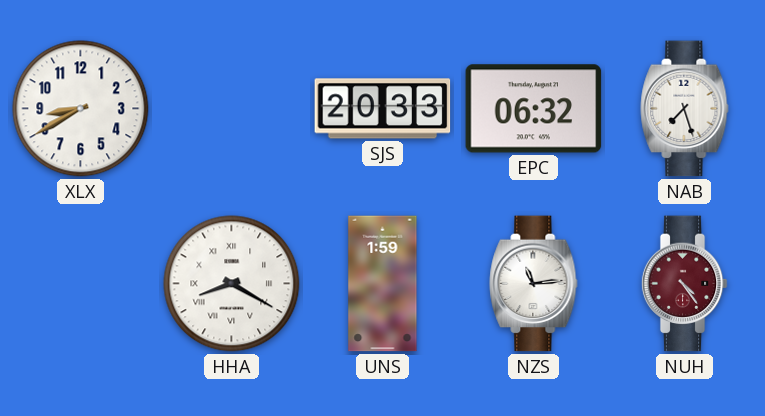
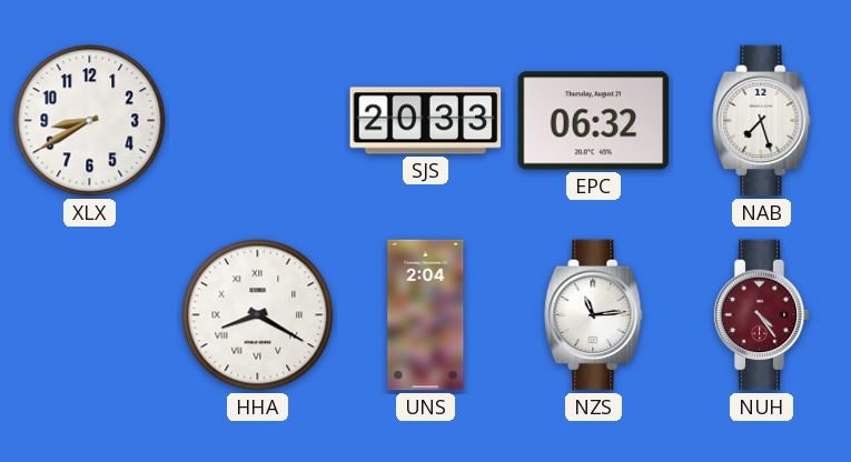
UNS: 1:59 -> 2:04
